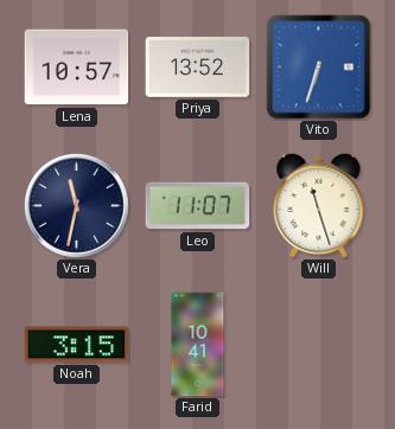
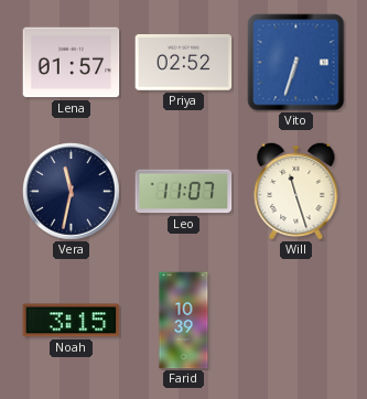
Lena: 10:57 -> 01:57
Priya: 13:52 -> 02:52
Farid: 10:41 -> 10:39
